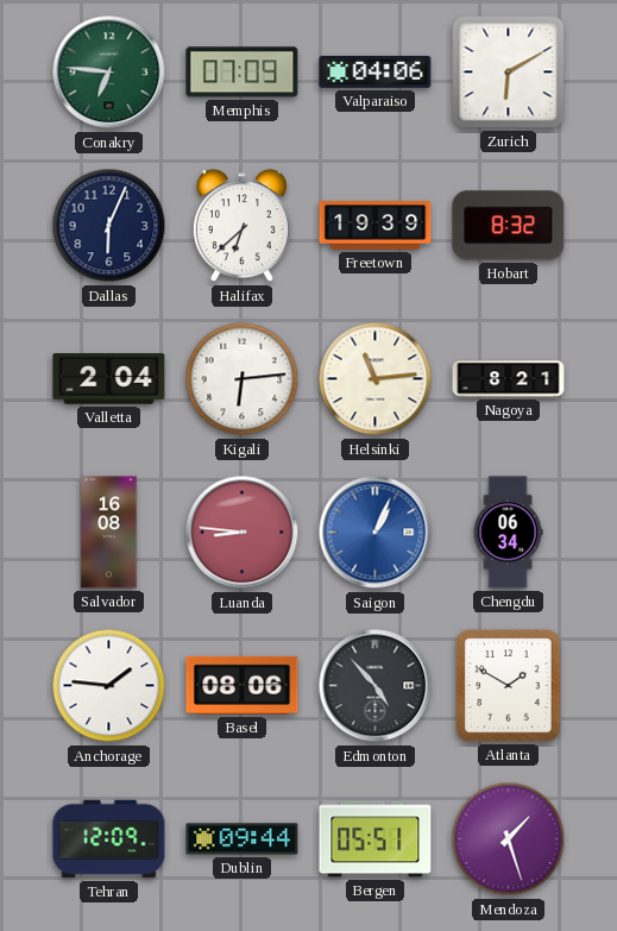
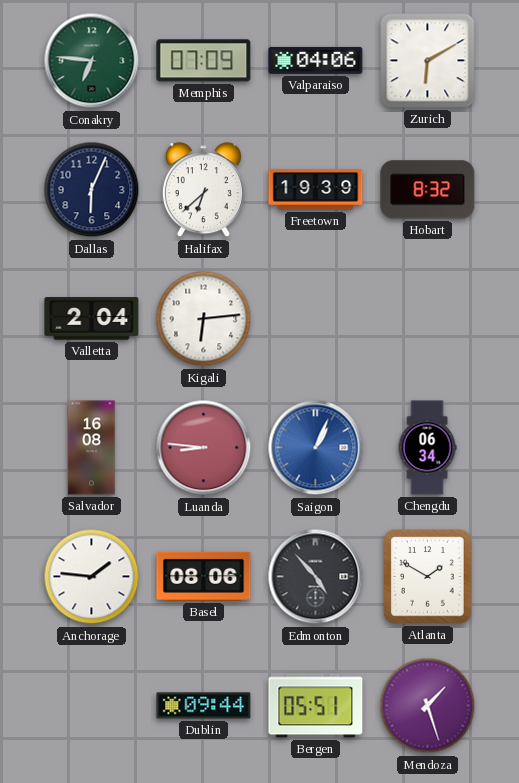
Helsinki: 11:14 -> none
Nagoya: 8:21 -> none
Tehran: 12:09 -> none
